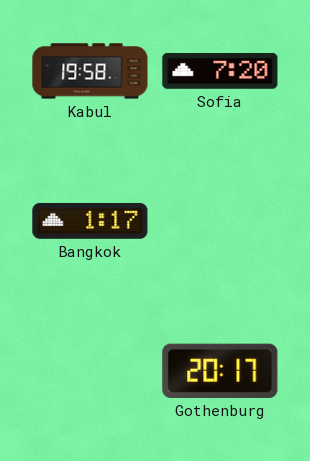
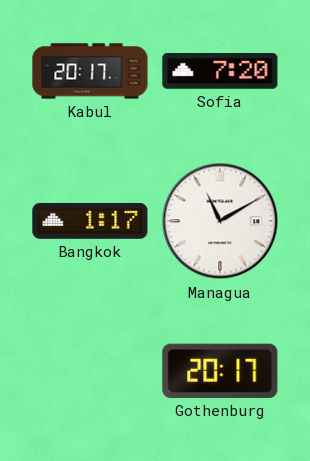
Kabul: 19:58 -> 20:17
Managua: none -> 11:10
